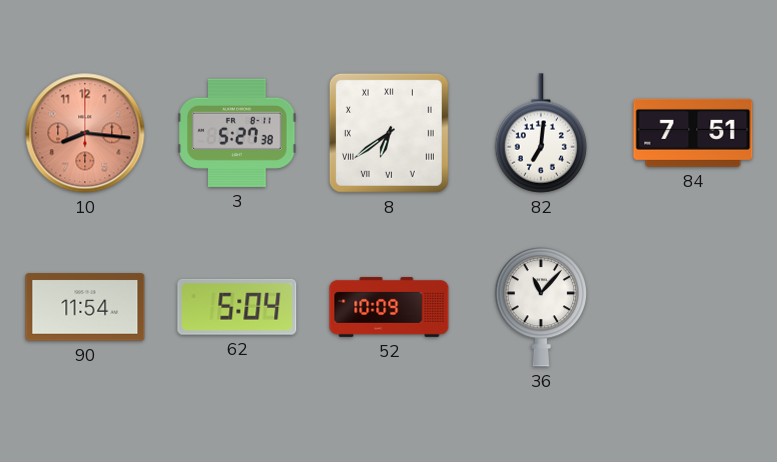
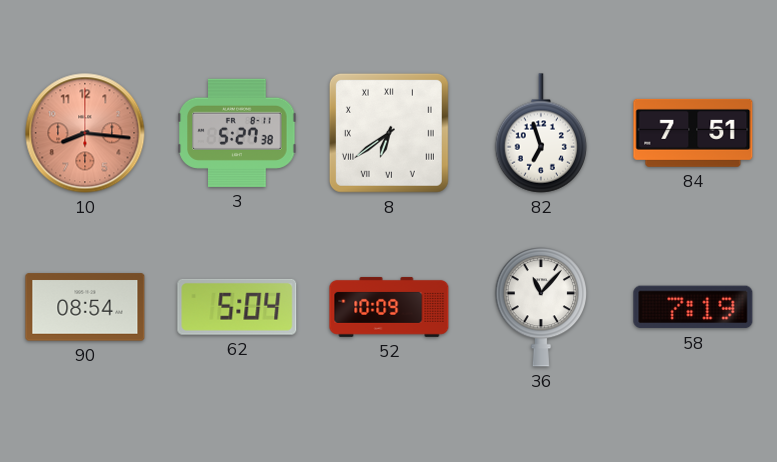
82: 7:01 -> 6:57
90: 11:54 -> 08:54
58: none -> 7:19
